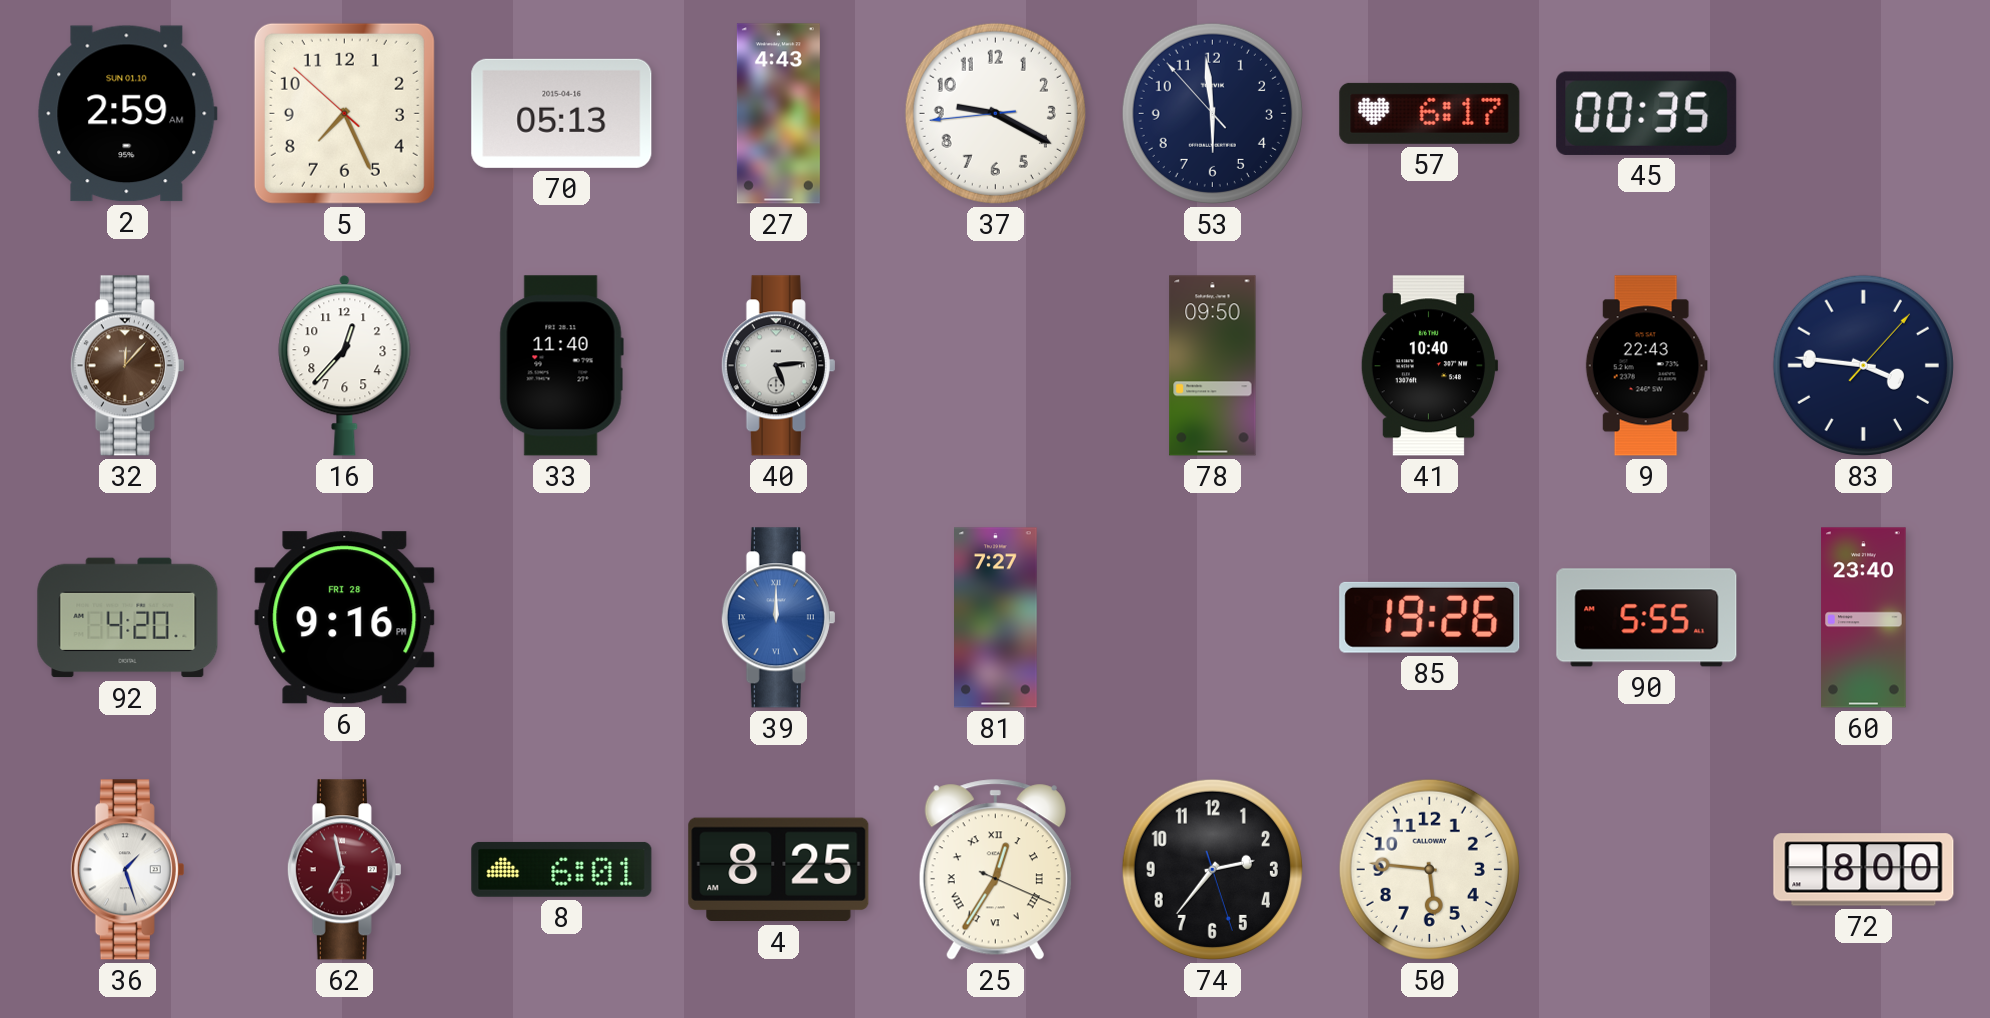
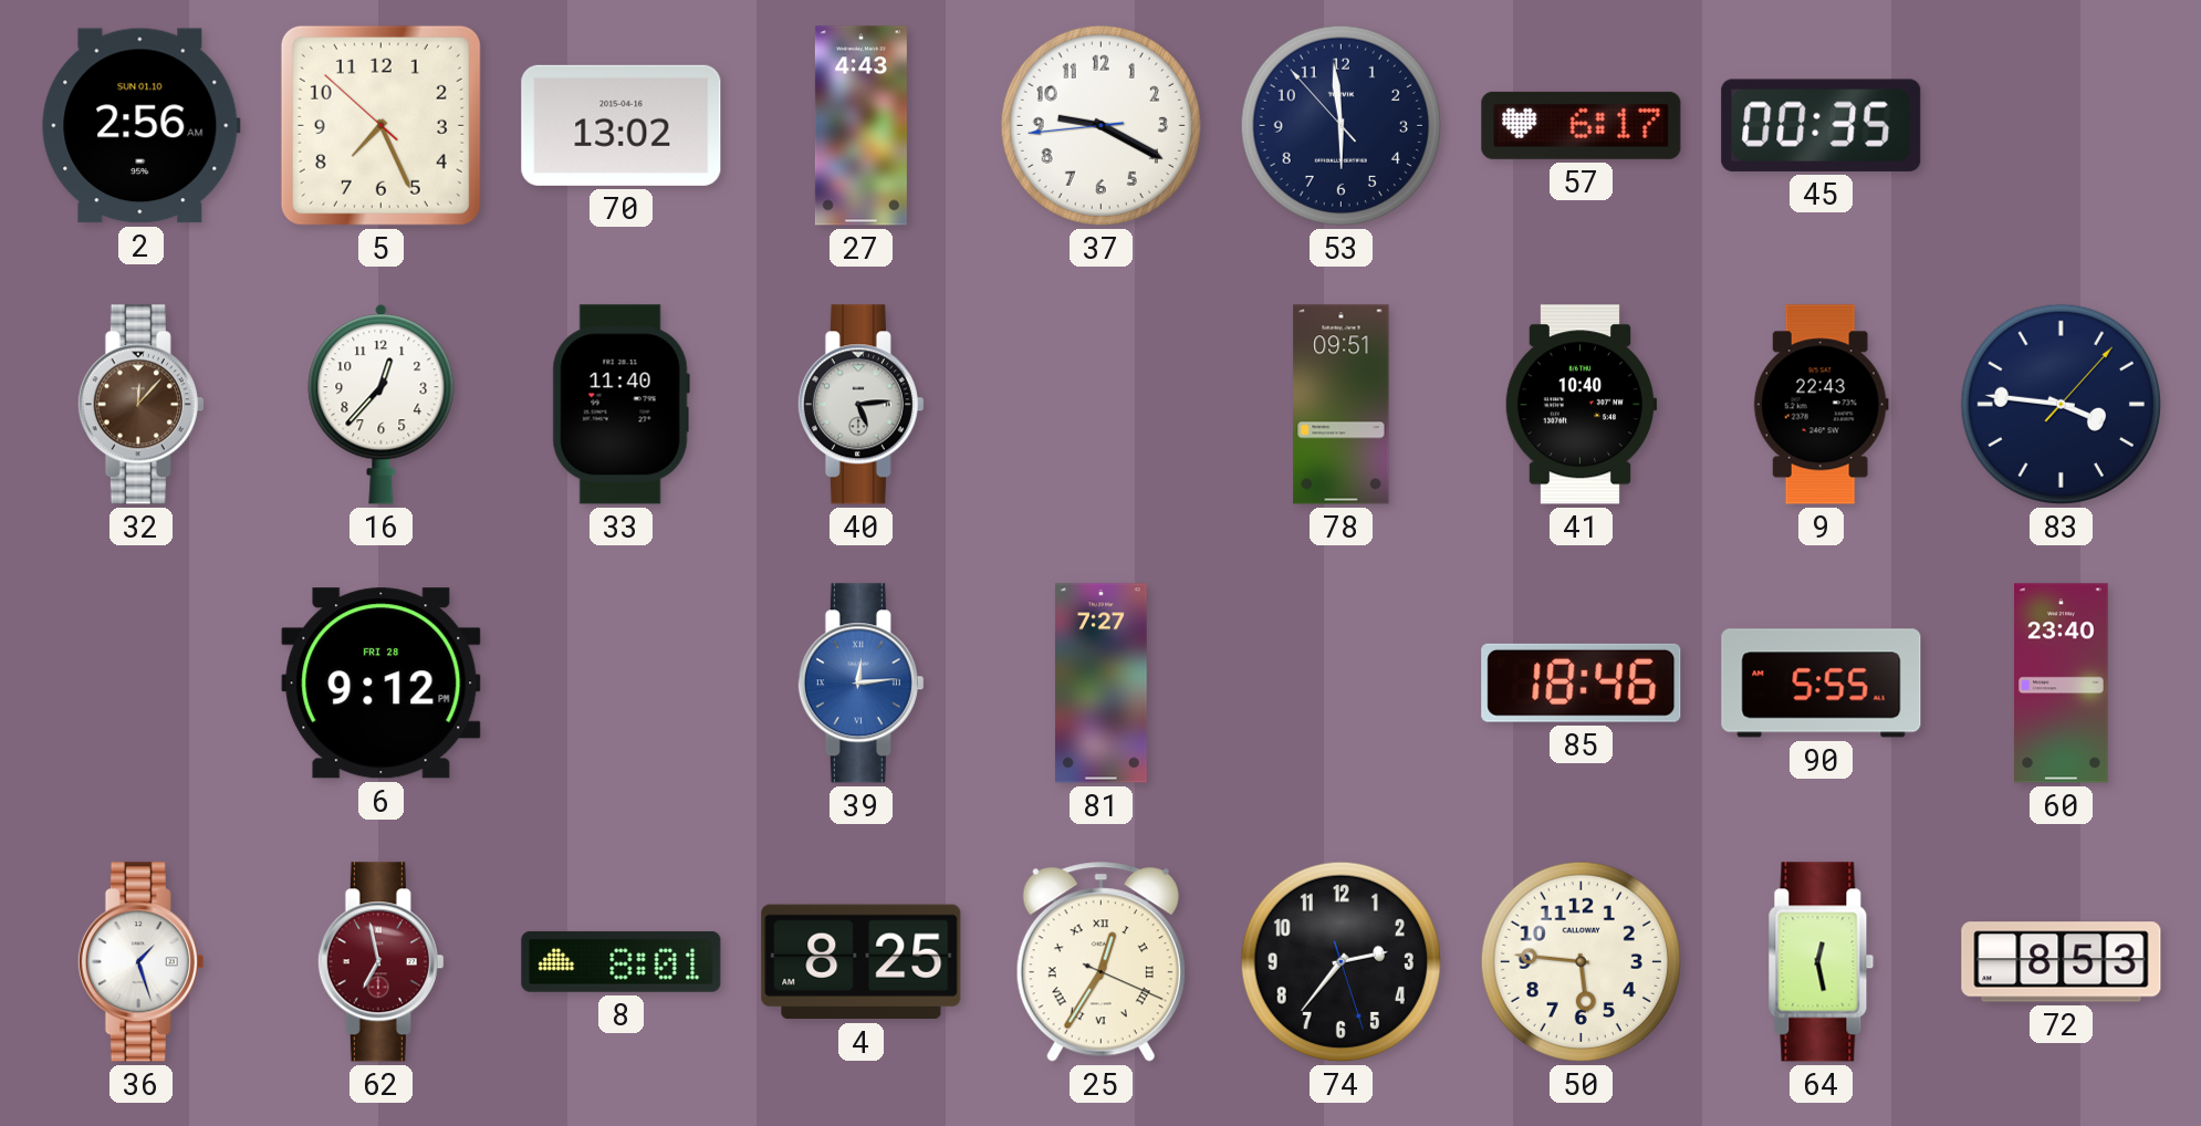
2: 2:59 -> 2:56
70: 05:13 -> 13:02
78: 09:50 -> 09:51
92: 4:20 -> none
6: 9:16 -> 9:12
39: 12:00 -> 12:14
85: 19:26 -> 18:46
8: 6:01 -> 8:01
64: none -> 12:28
72: 8:00 -> 8:53
